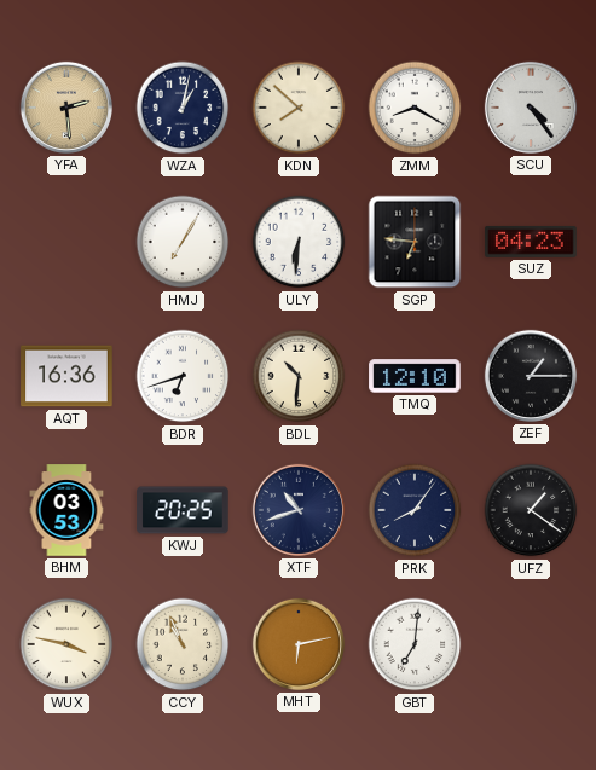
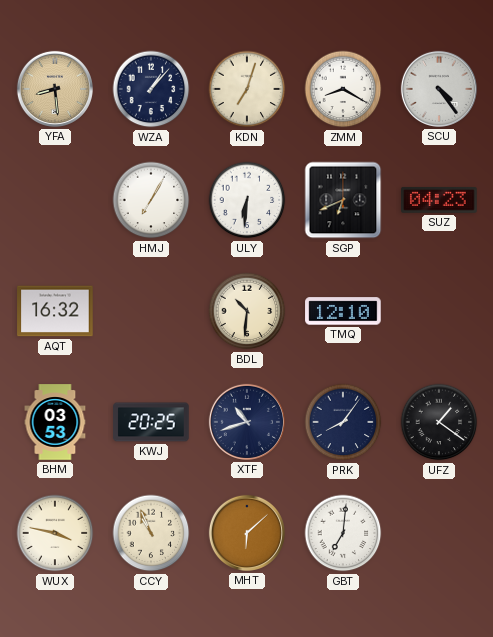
YFA: 2:29 -> 8:29
WZA: 1:02 -> 1:07
KDN: 7:52 -> 7:03
SGP: 6:46 -> 6:41
AQT: 16:36 -> 16:32
BDR: 6:42 -> none
ZEF: 1:15 -> none
MHT: 6:13 -> 6:08
